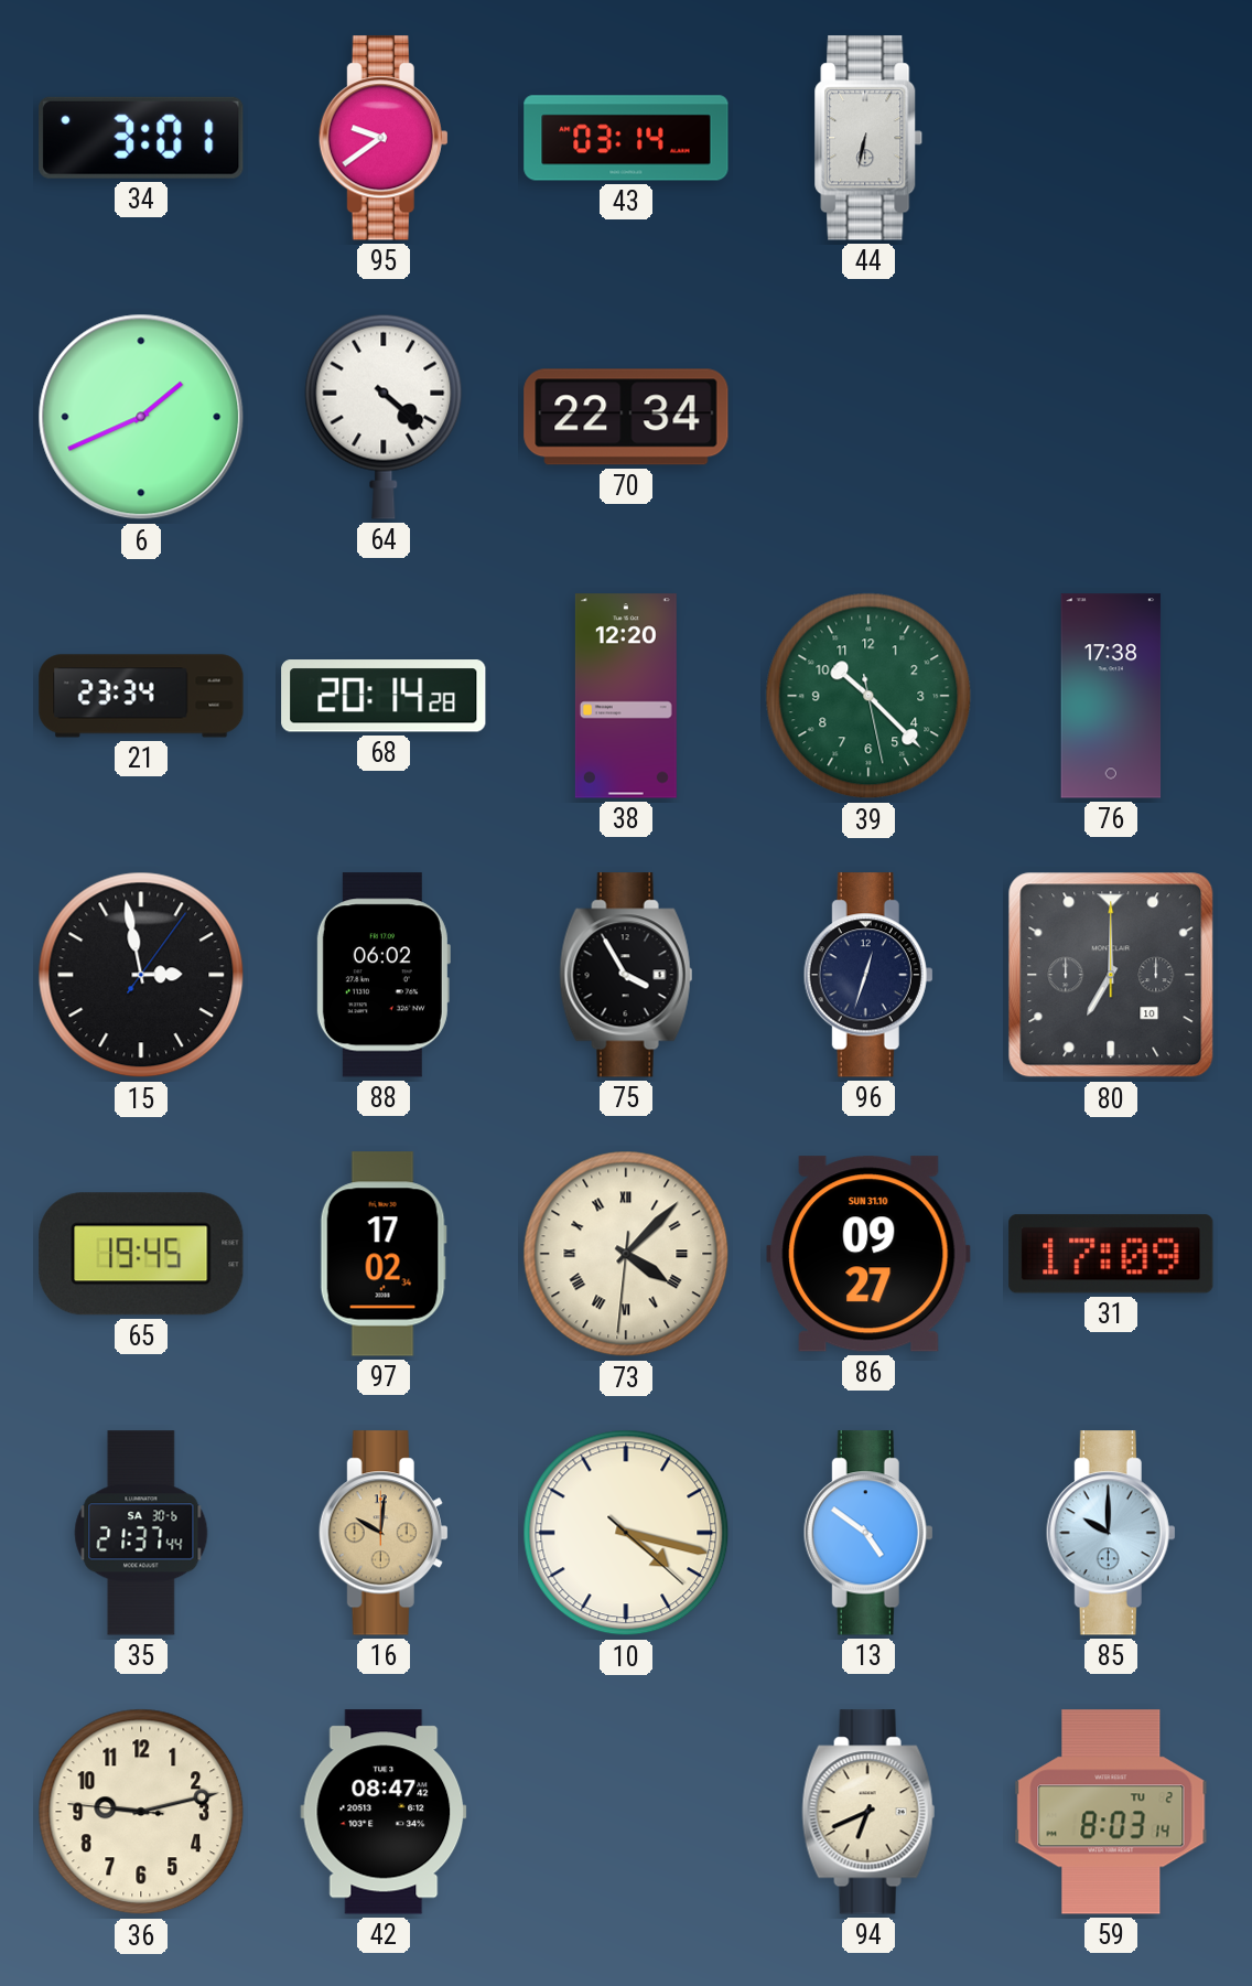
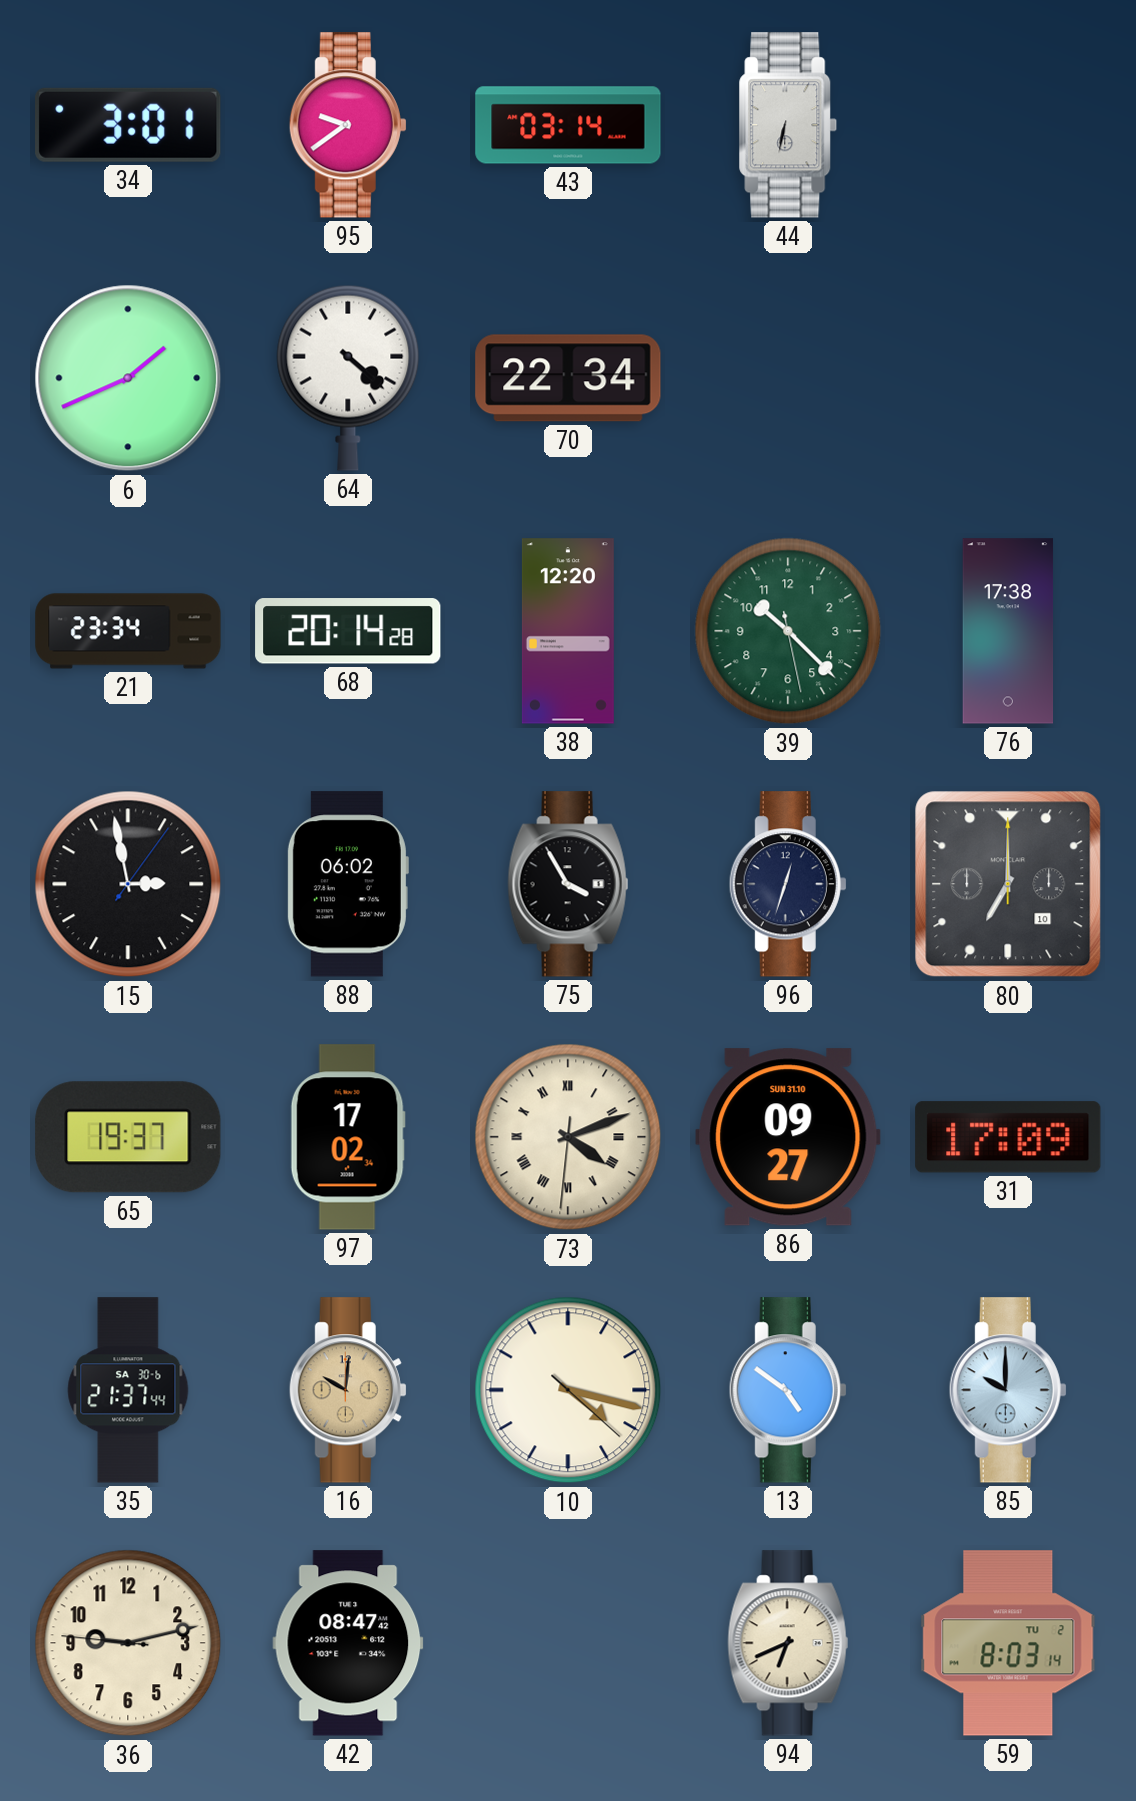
65: 19:45 -> 19:37
73: 4:07 -> 4:11
